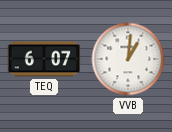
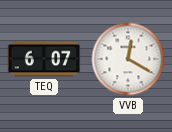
VVB: 1:01 -> 12:20
